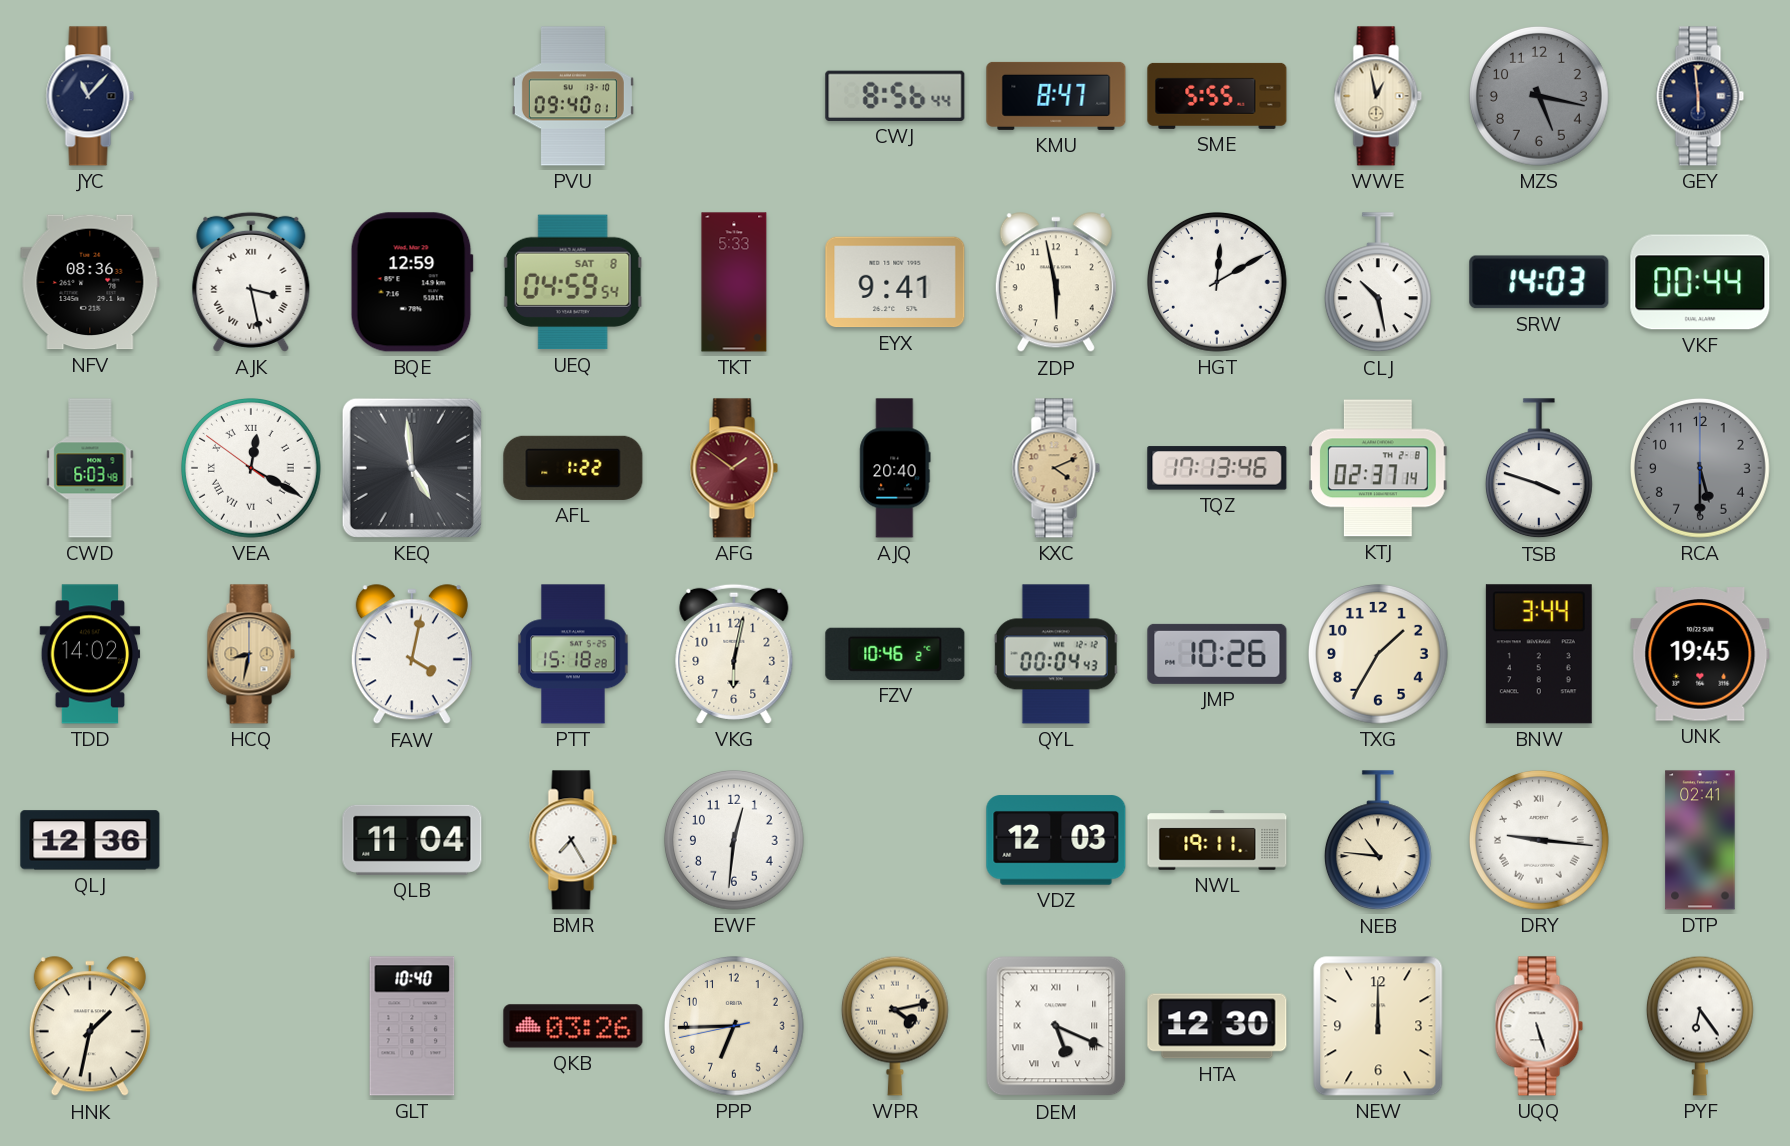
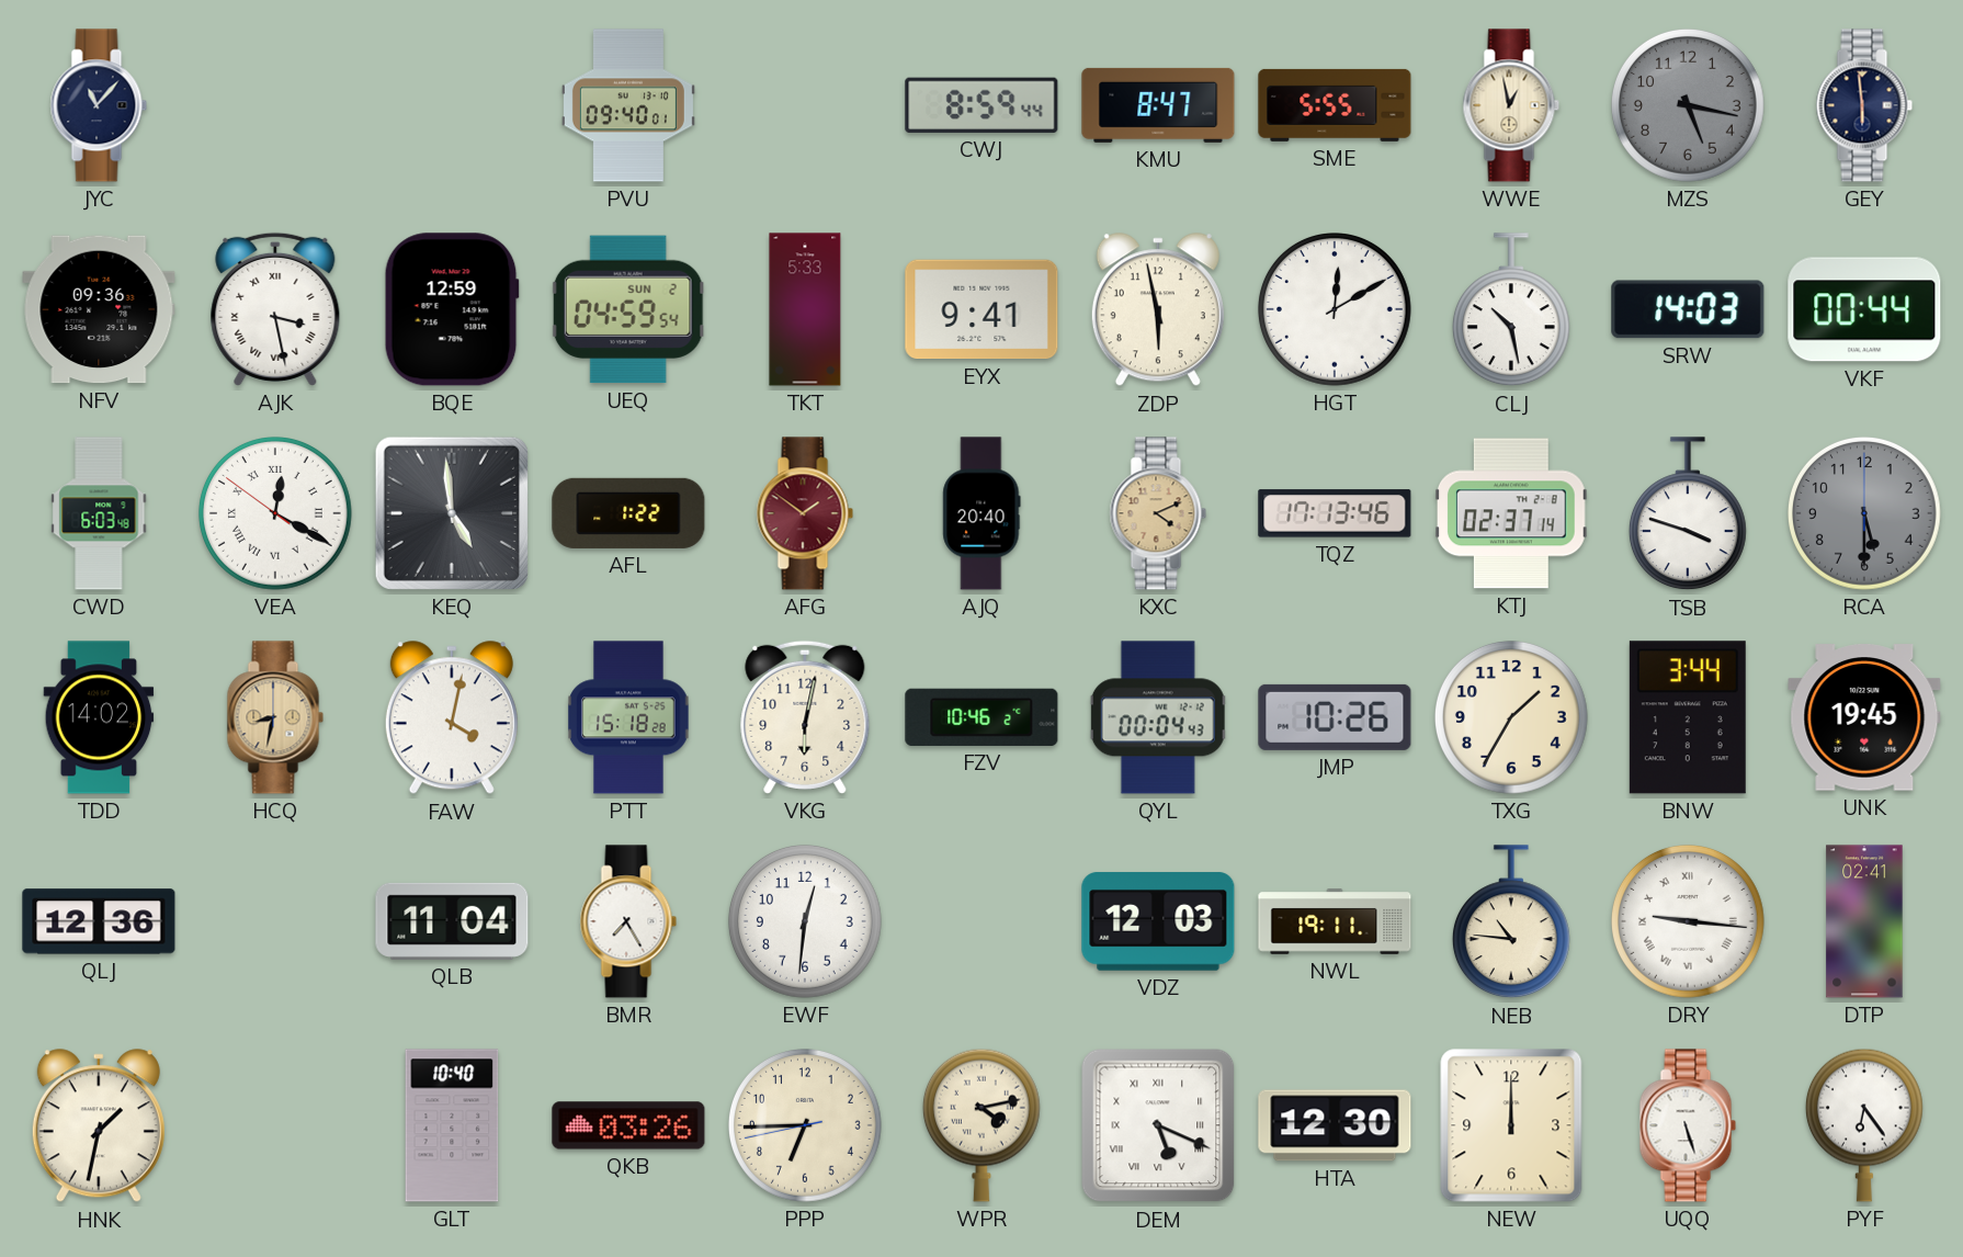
CWJ: 8:56 -> 8:59
NFV: 08:36 -> 09:36
UEQ date: SAT 8 -> SUN 2
